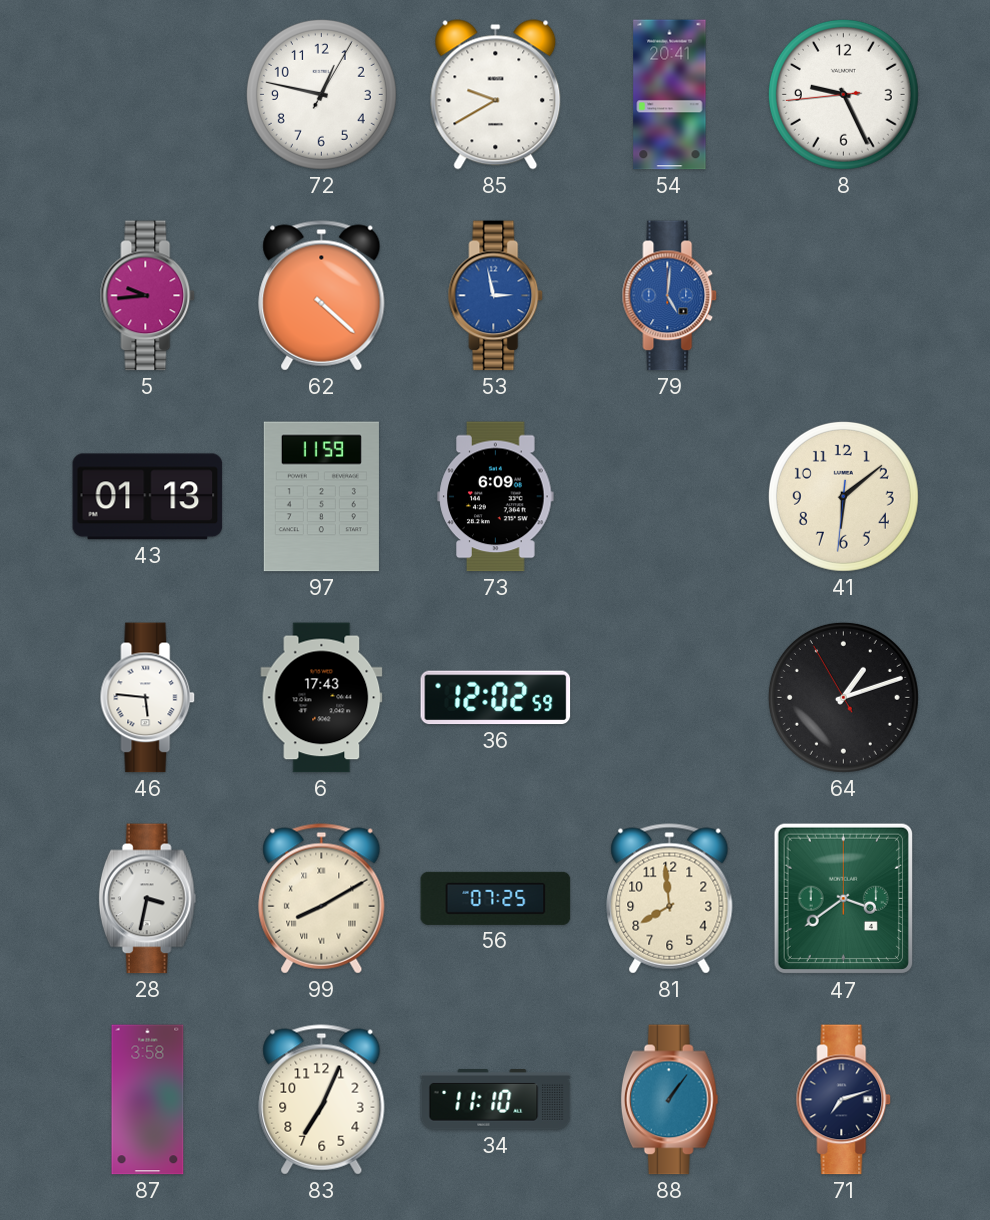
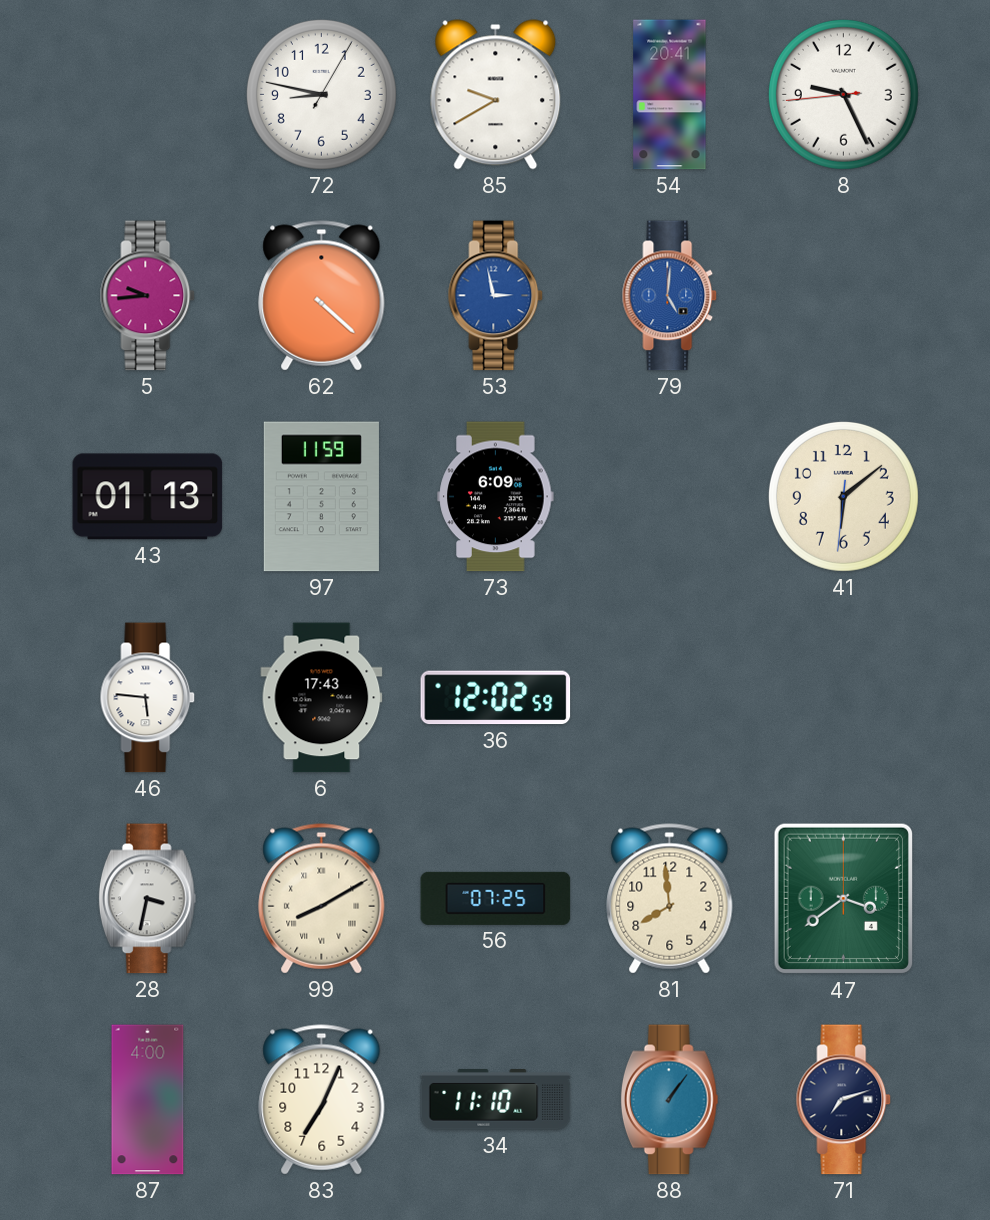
72: 12:47 -> 8:47
64: 1:11 -> none
87: 3:58 -> 4:00
